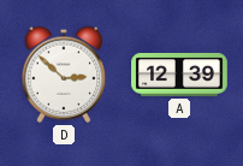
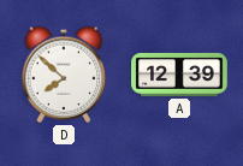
D: 2:52 -> 7:52
